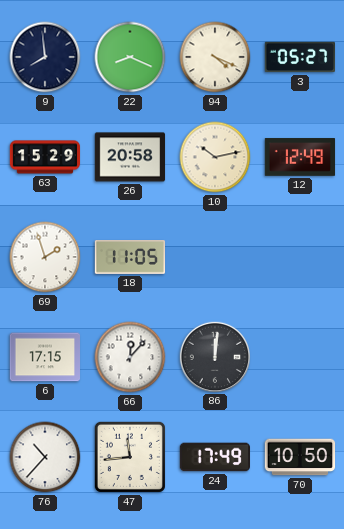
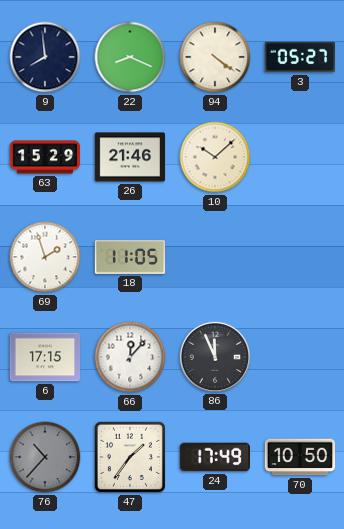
94: 4:19 -> 4:21
26: 20:58 -> 21:46
10: 10:13 -> 10:08
12: 12:49 -> none
86: 12:01 -> 11:56
76 dial: white -> grey
47: 11:44 -> 1:36
